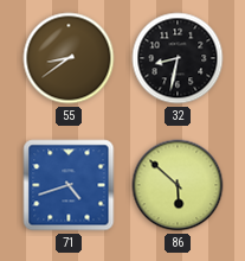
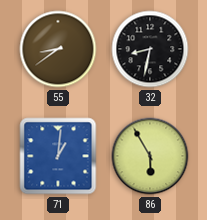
71: 4:42 -> 1:01
86: 5:52 -> 5:55
